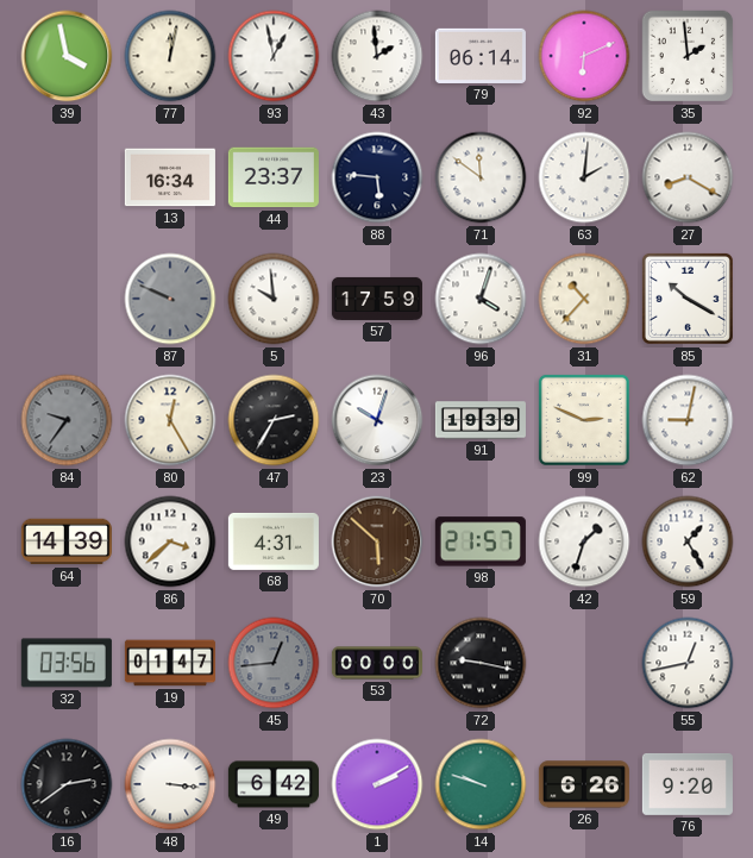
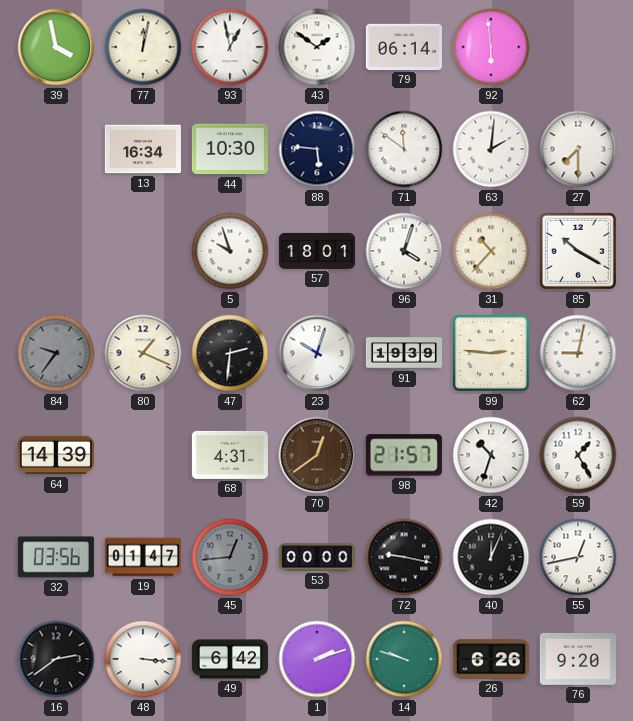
43: 1:59 -> 1:51
92: 6:11 -> 5:59
35: 1:59 -> none
44: 23:37 -> 10:30
27: 8:20 -> 7:30
87: 9:49 -> none
5: 9:59 -> 9:57
57: 17:59 -> 18:01
80: 12:25 -> 1:19
47: 2:35 -> 2:31
99: 2:49 -> 2:46
86: 3:38 -> none
70: 5:52 -> 12:39
42: 1:33 -> 10:33
40: none -> 12:04
1: 2:10 -> 2:12
